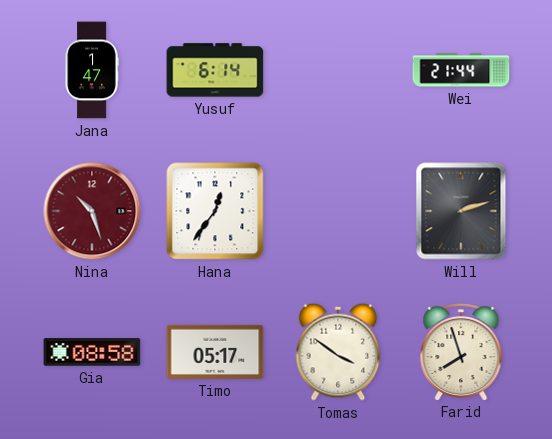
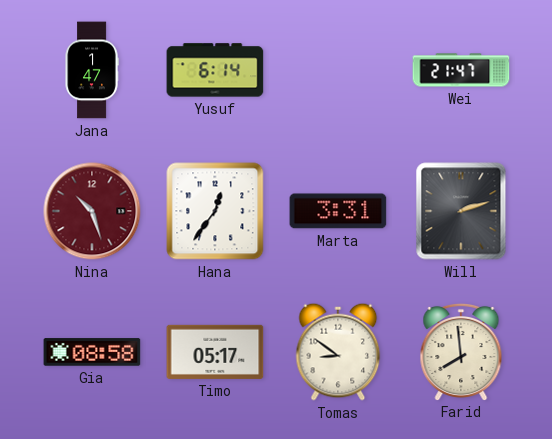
Wei: 21:44 -> 21:47
Marta: none -> 3:31
Tomas: 3:51 -> 8:51
Farid: 7:57 -> 7:59
